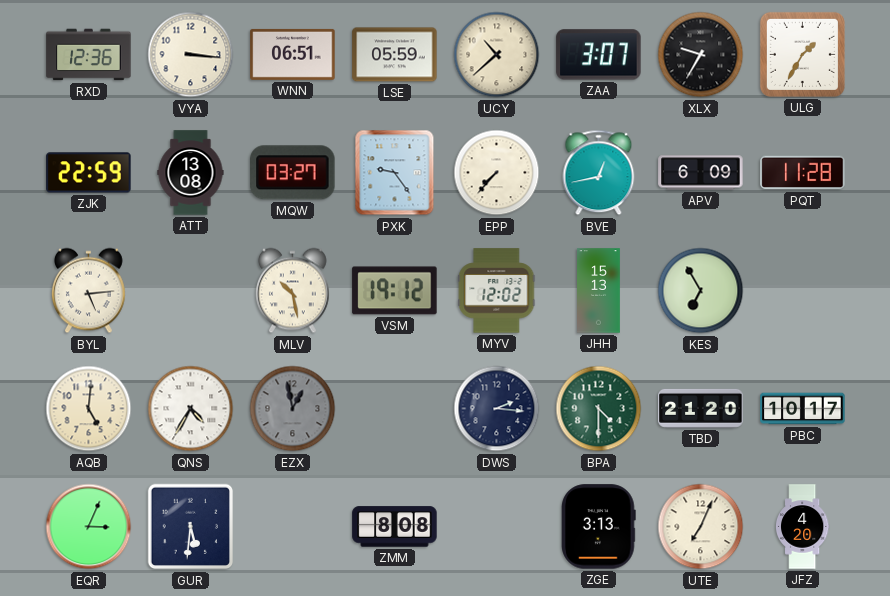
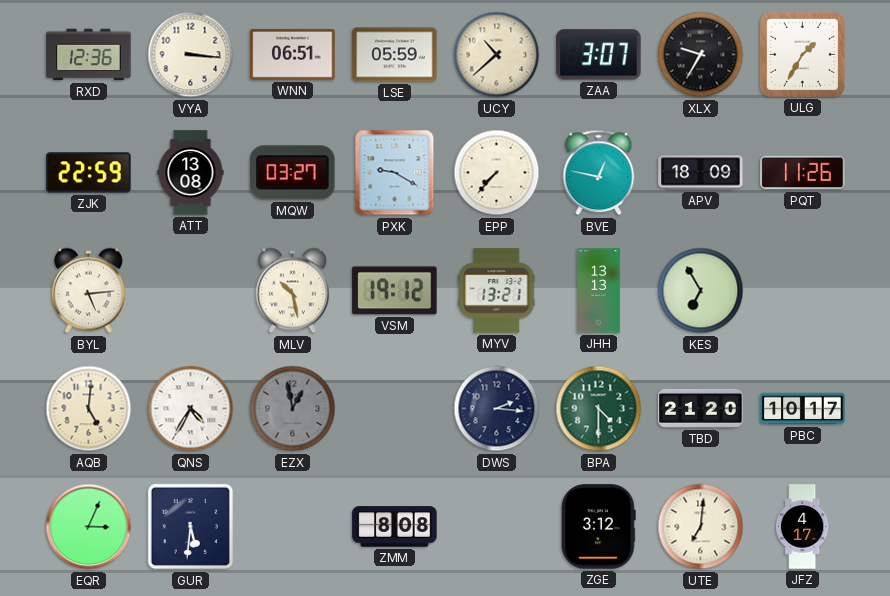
PXK: 9:24 -> 9:20
BVE: 12:43 -> 12:47
APV: 6:09 -> 18:09
PQT: 11:28 -> 11:26
MYV: 12:02 -> 13:21
JHH: 15:13 -> 13:13
ZGE: 3:13 -> 3:12
UTE: 7:04 -> 7:01
JFZ: 4:20 -> 4:17
